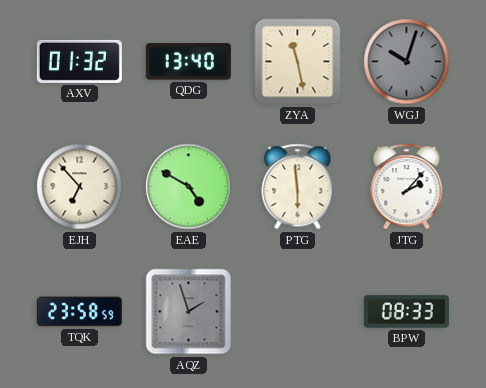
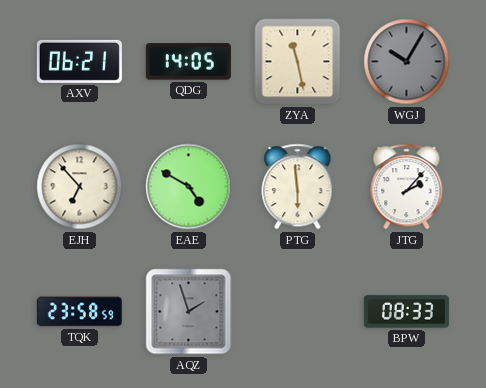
AXV: 01:32 -> 06:21
QDG: 13:40 -> 14:05
WGJ: 10:03 -> 10:05
